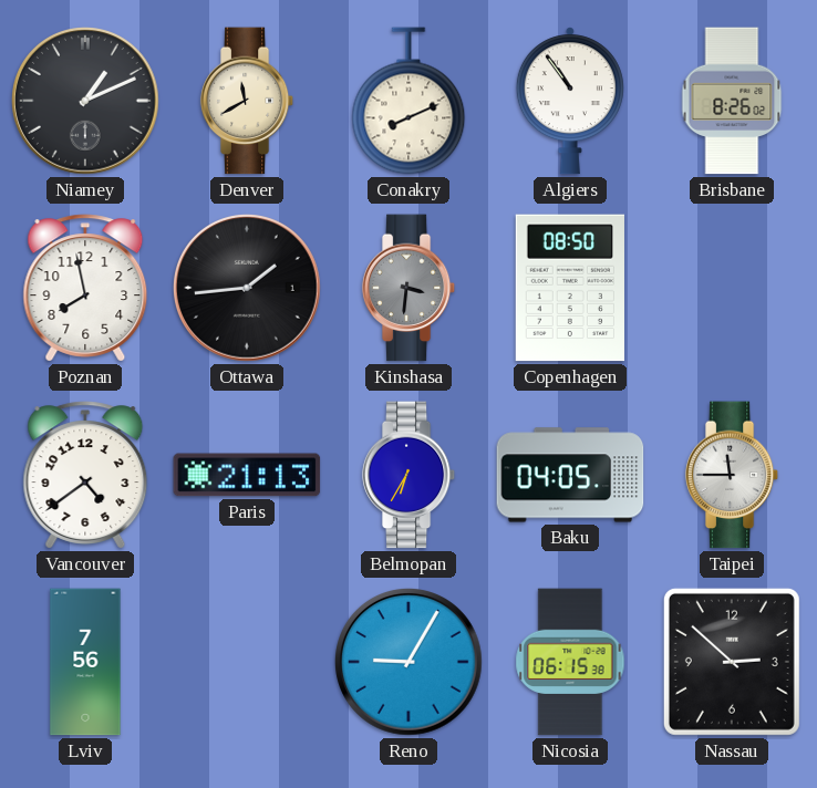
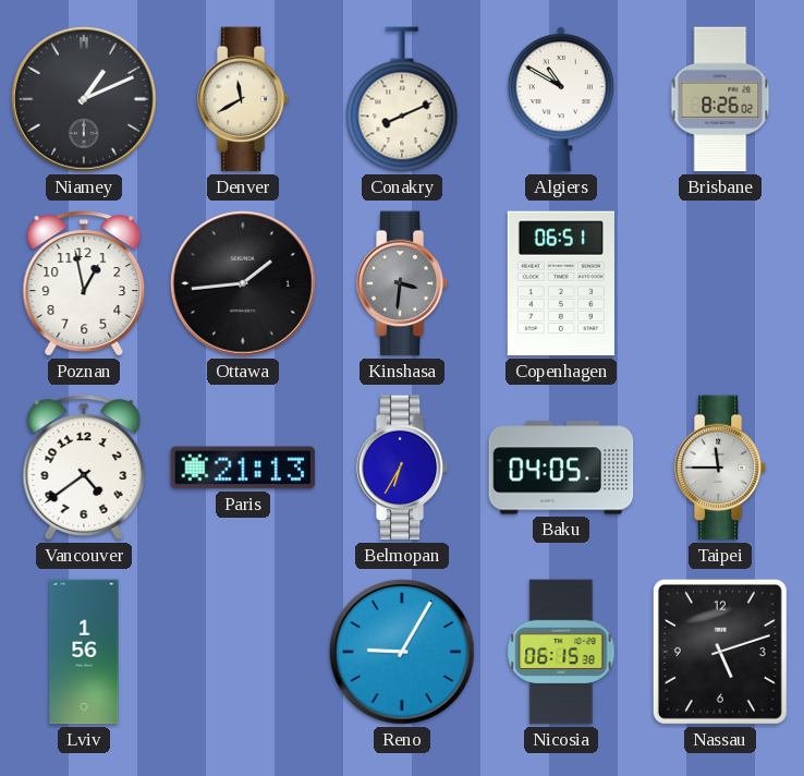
Algiers: 10:54 -> 10:50
Poznan: 7:58 -> 12:58
Copenhagen: 08:50 -> 06:51
Lviv: 7:56 -> 1:56
Nassau: 2:52 -> 5:12
